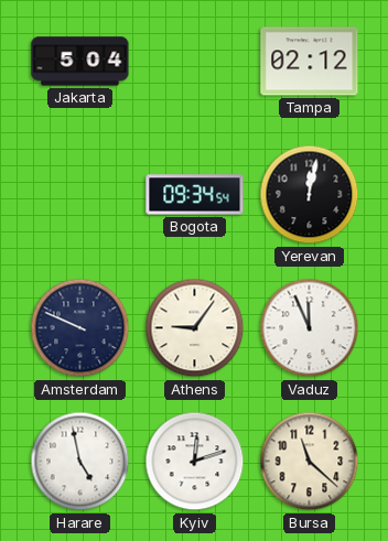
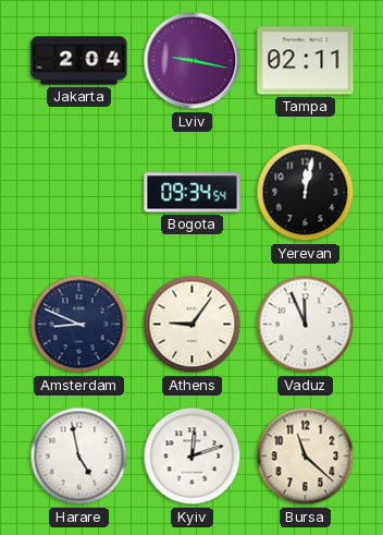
Jakarta: 5:04 -> 2:04
Lviv: none -> 9:17
Tampa: 02:12 -> 02:11
Amsterdam: 9:49 -> 8:49
